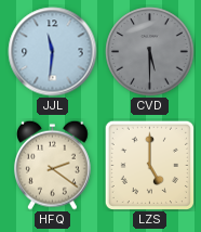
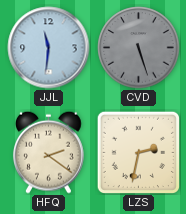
CVD: 5:30 -> 5:27
LZS: 5:00 -> 2:32
